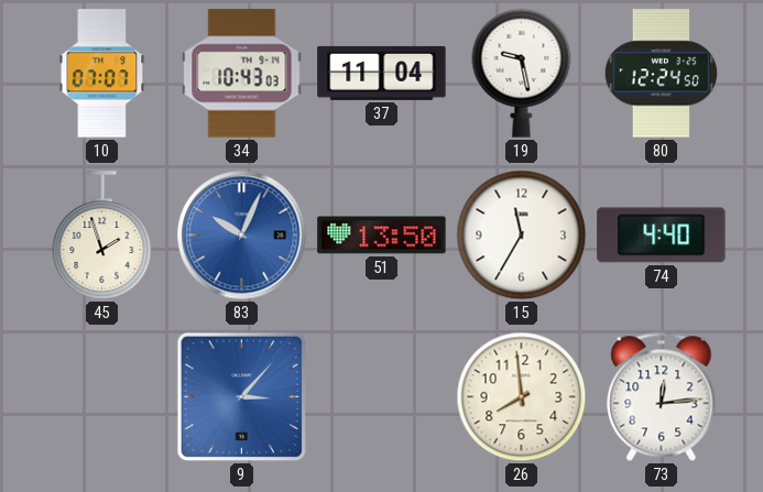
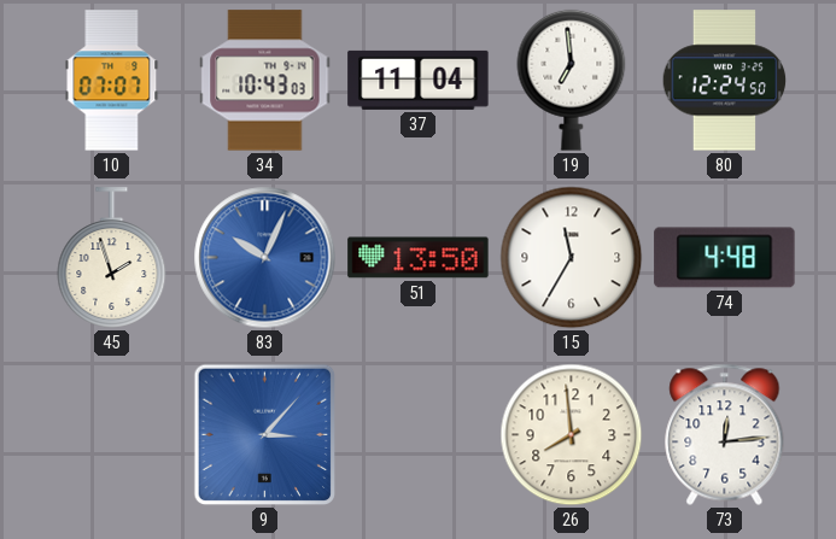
19: 9:28 -> 6:59
74: 4:40 -> 4:48
